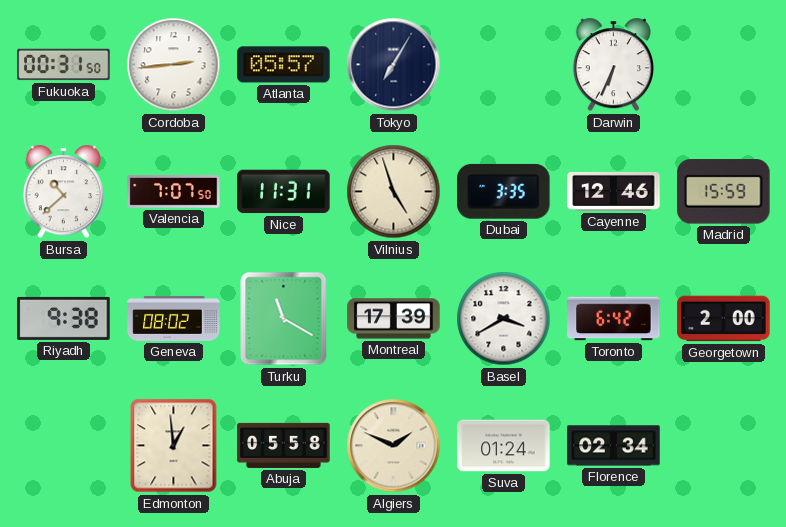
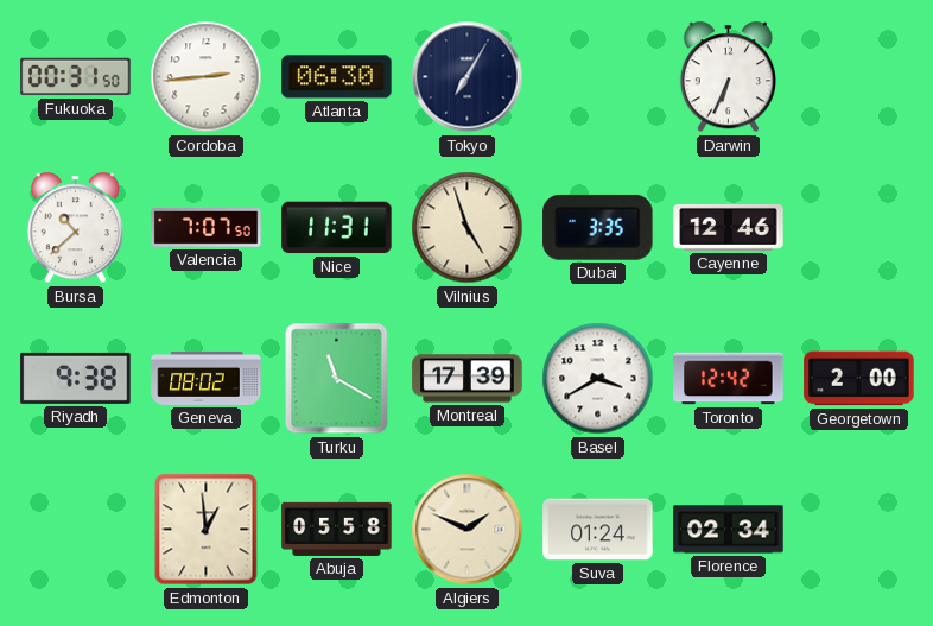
Atlanta: 05:57 -> 06:30
Madrid: 15:59 -> none
Toronto: 6:42 -> 12:42
